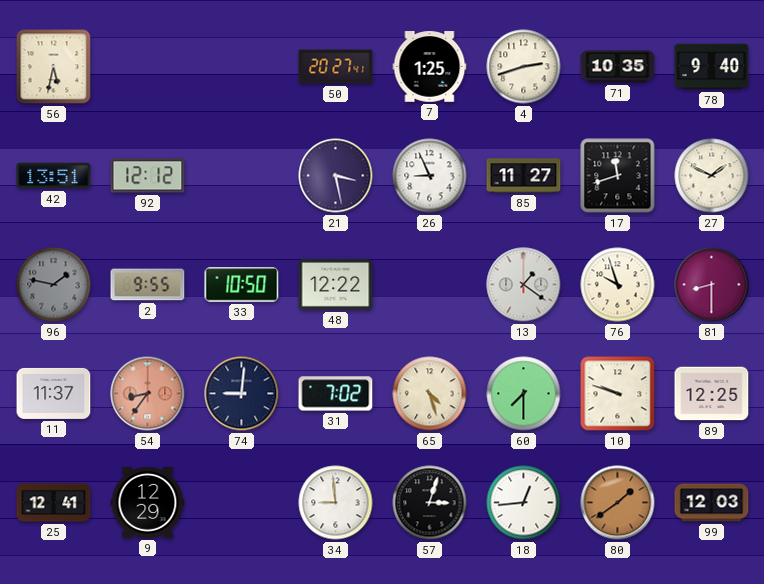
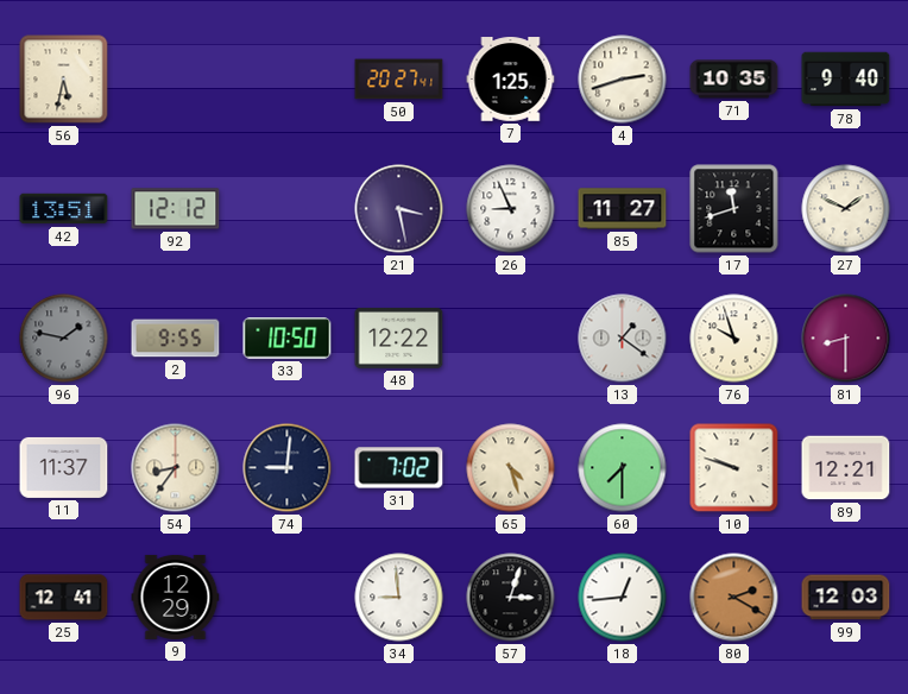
54 dial: salmon -> cream
89: 12:25 -> 12:21
80: 1:39 -> 2:20
